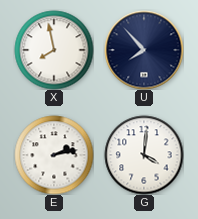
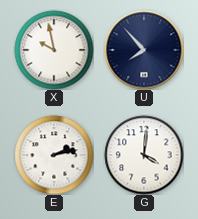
X: 7:58 -> 9:58
